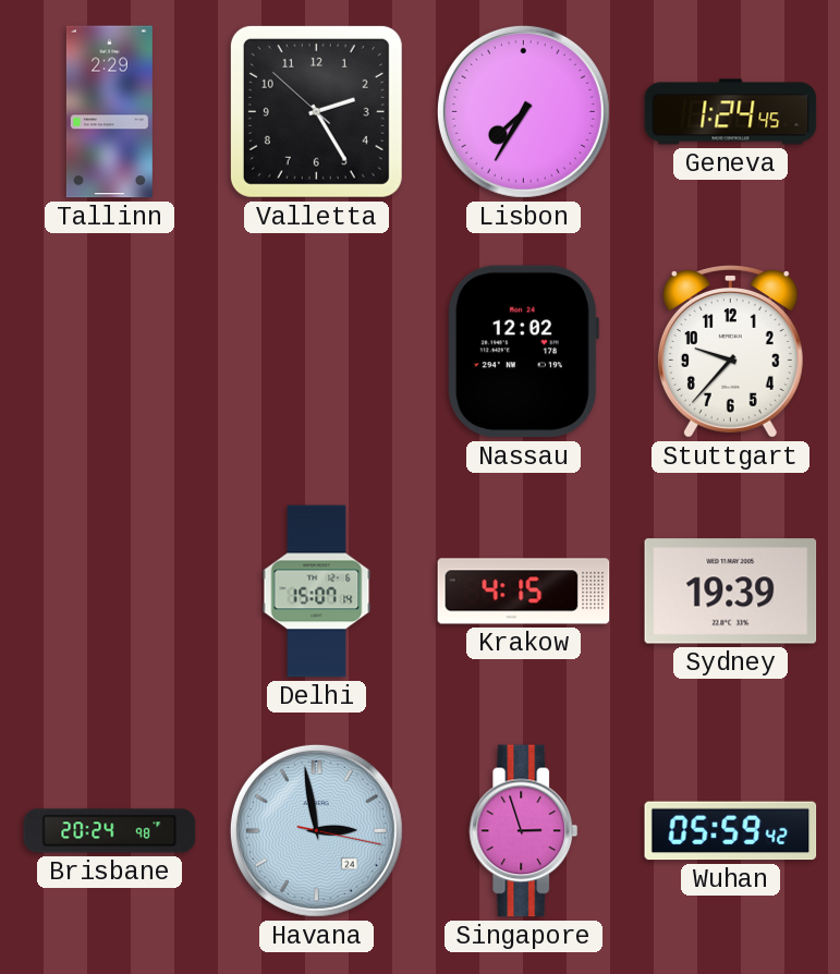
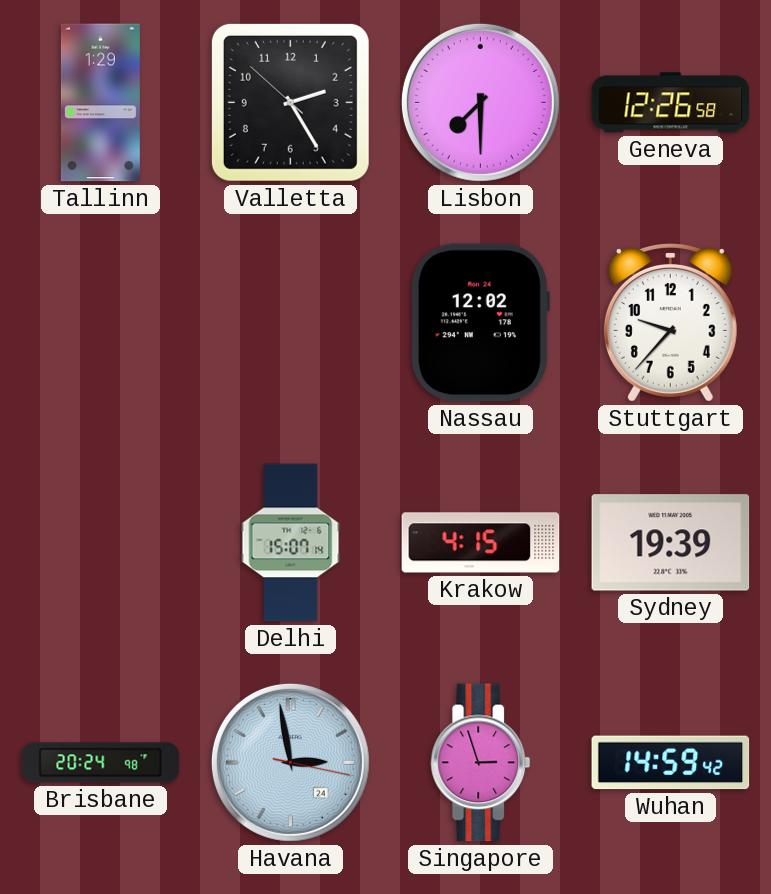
Tallinn: 2:29 -> 1:29
Lisbon: 7:35 -> 7:30
Geneva: 1:24 -> 12:26
Wuhan: 05:59 -> 14:59
